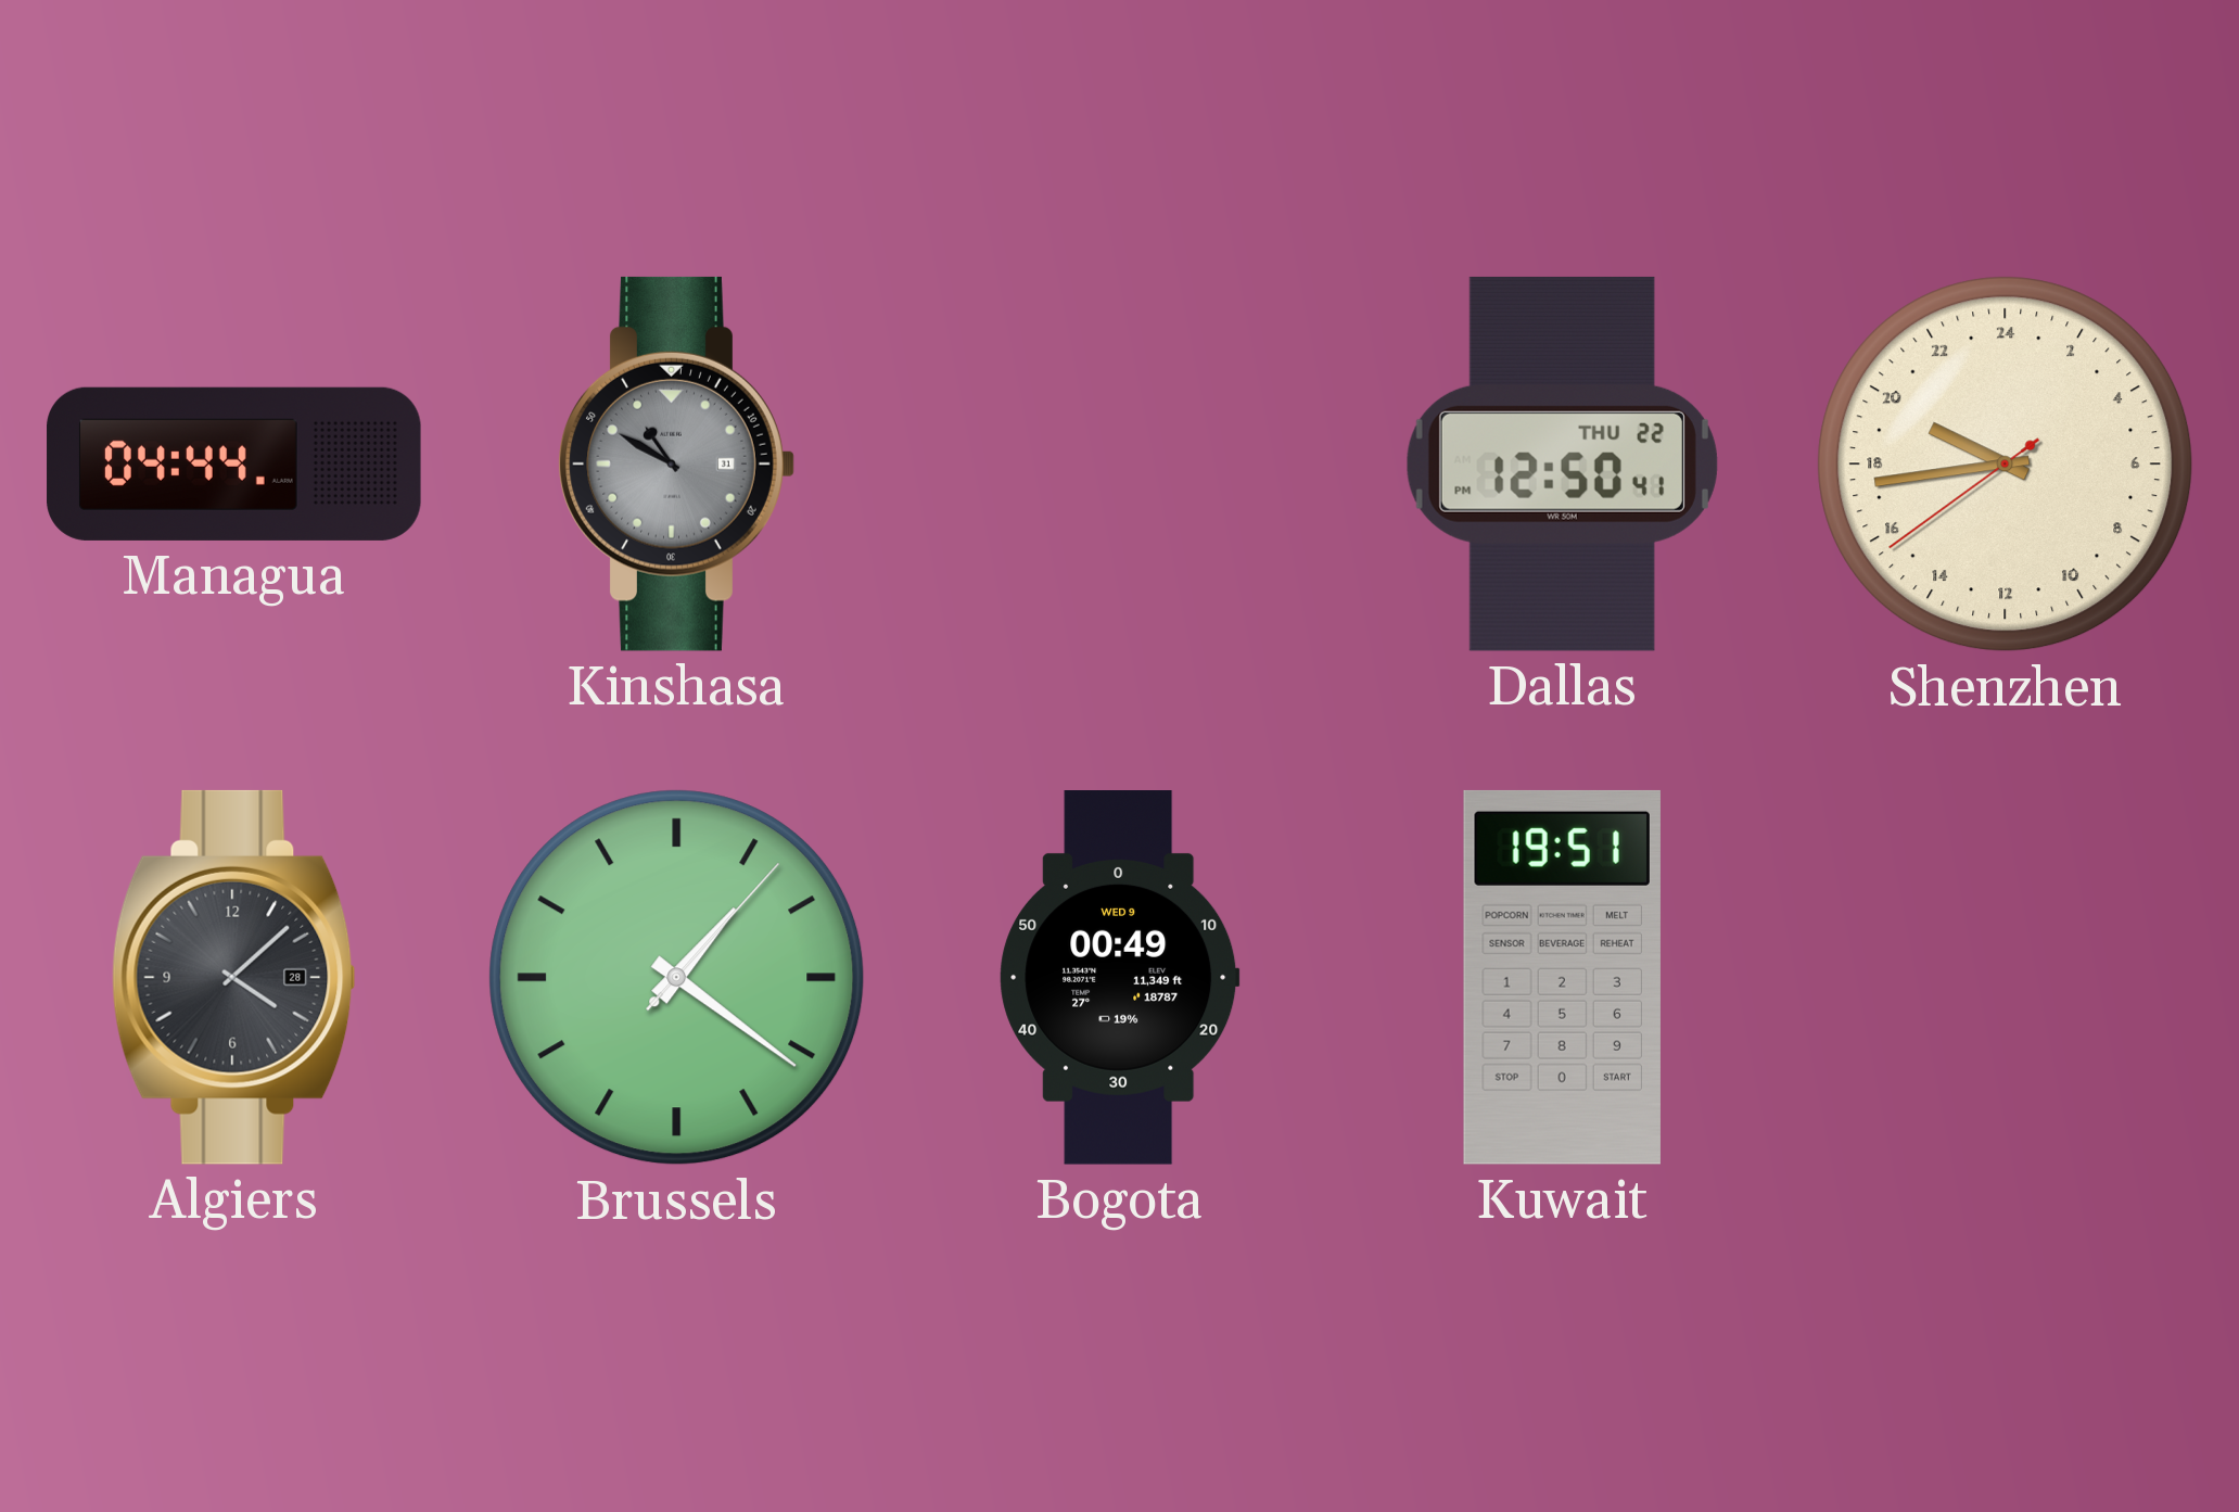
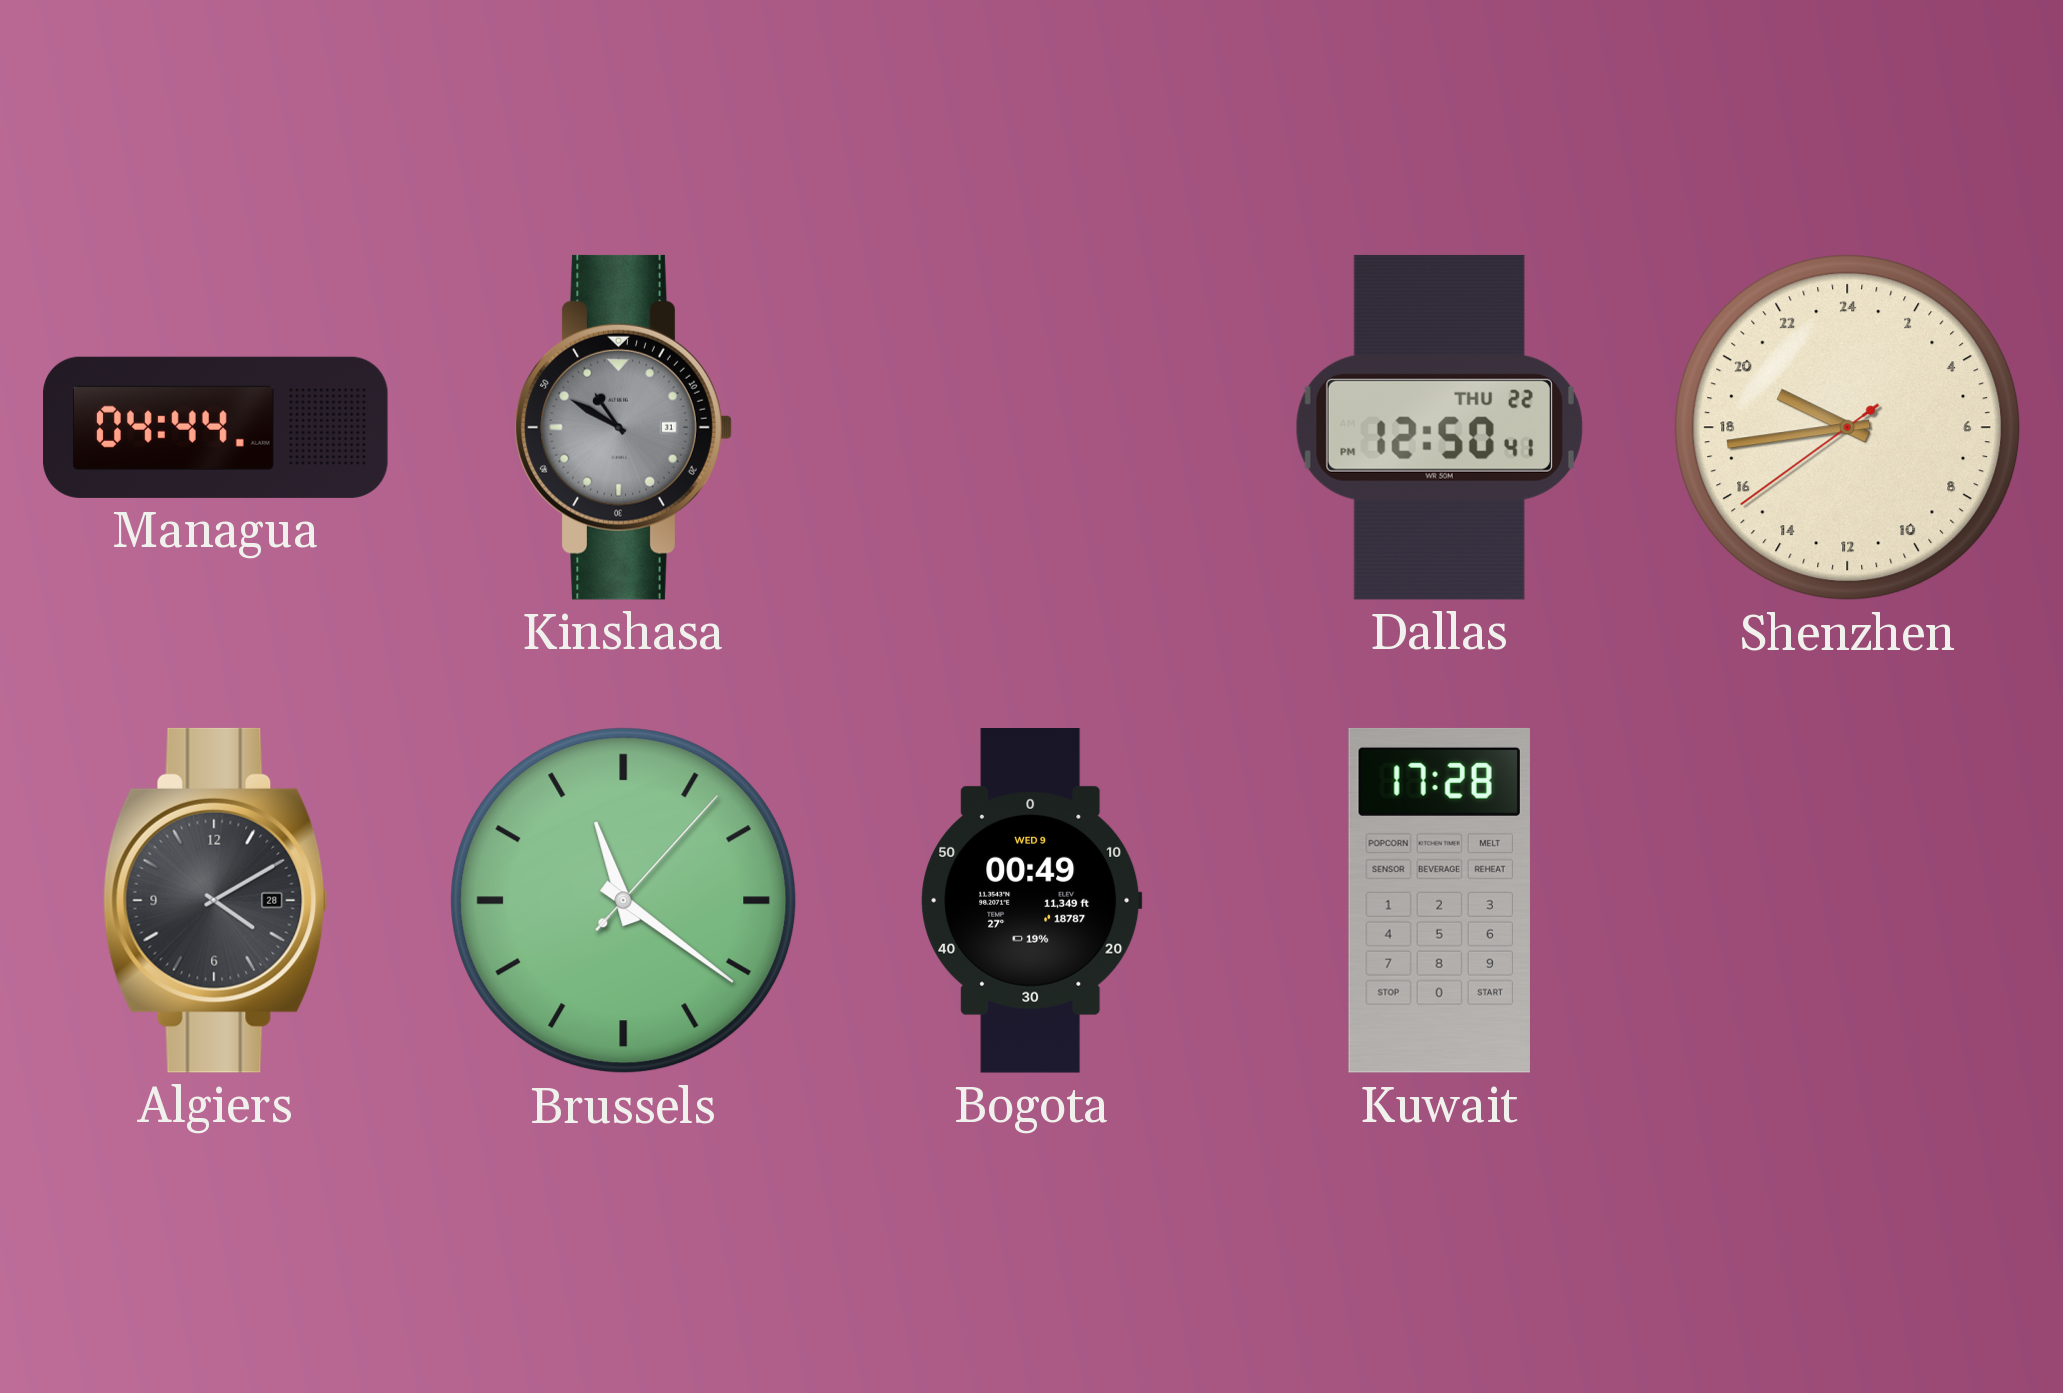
Algiers: 4:08 -> 4:10
Brussels: 1:21 -> 11:21
Kuwait: 19:51 -> 17:28
